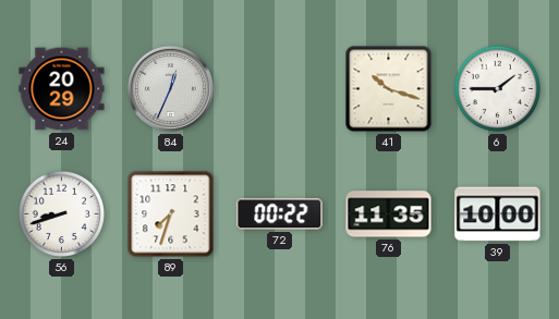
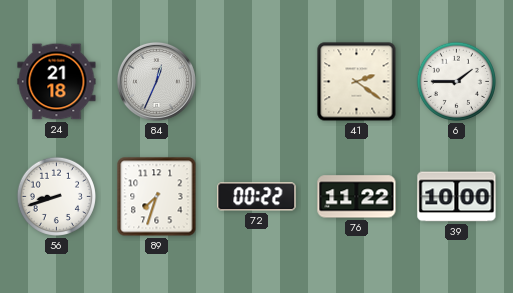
24: 20:29 -> 21:18
41: 10:18 -> 2:21
76: 11:35 -> 11:22
